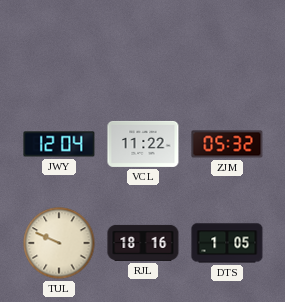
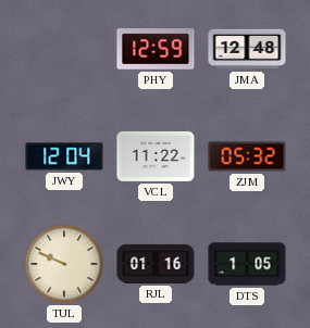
PHY: none -> 12:59
JMA: none -> 12:48
RJL: 18:16 -> 01:16
